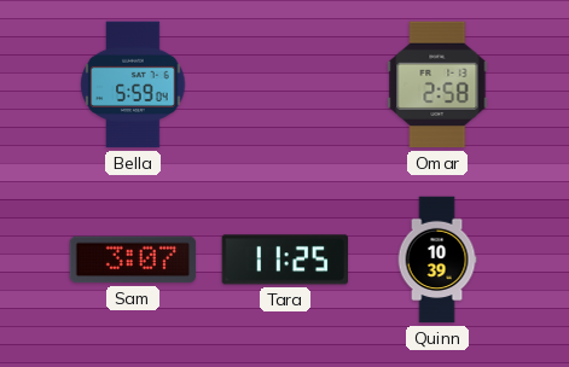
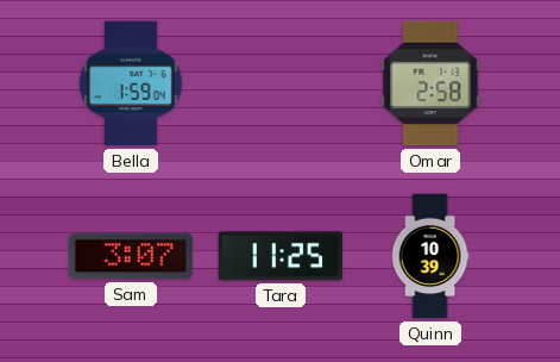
Bella: 5:59 -> 1:59
